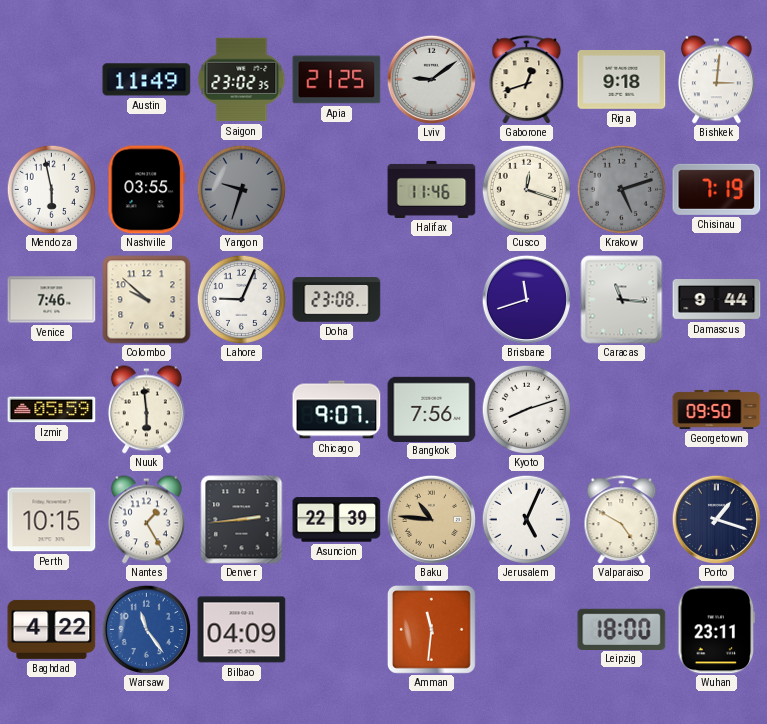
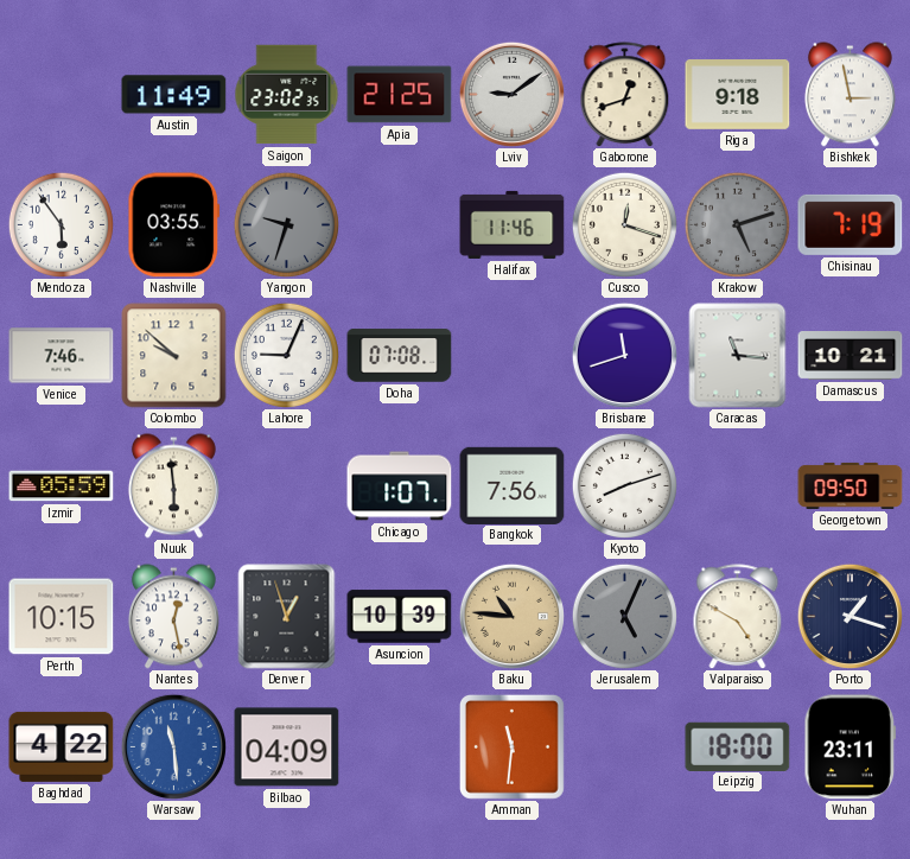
Bishkek: 3:01 -> 2:58
Mendoza: 5:58 -> 5:54
Doha: 23:08 -> 07:08
Damascus: 9:44 -> 10:21
Chicago: 9:07 -> 1:07
Nantes: 1:25 -> 12:28
Denver: 2:44 -> 12:57
Asuncion: 22:39 -> 10:39
Jerusalem dial: white -> grey
Warsaw: 11:24 -> 11:29
